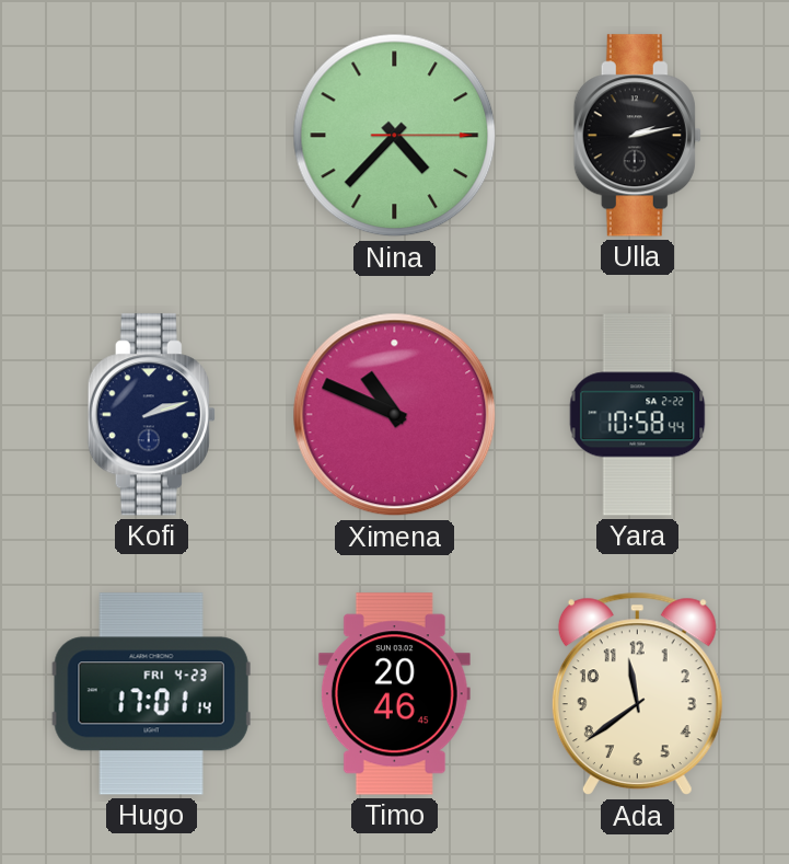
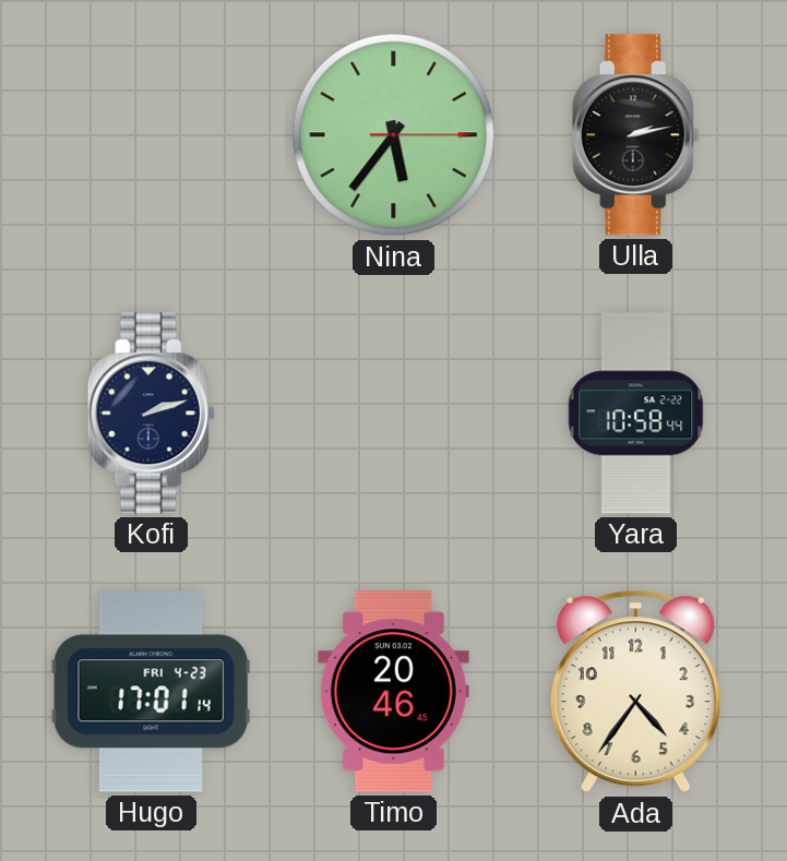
Nina: 4:37 -> 5:36
Ximena: 10:49 -> none
Ada: 11:39 -> 4:36
